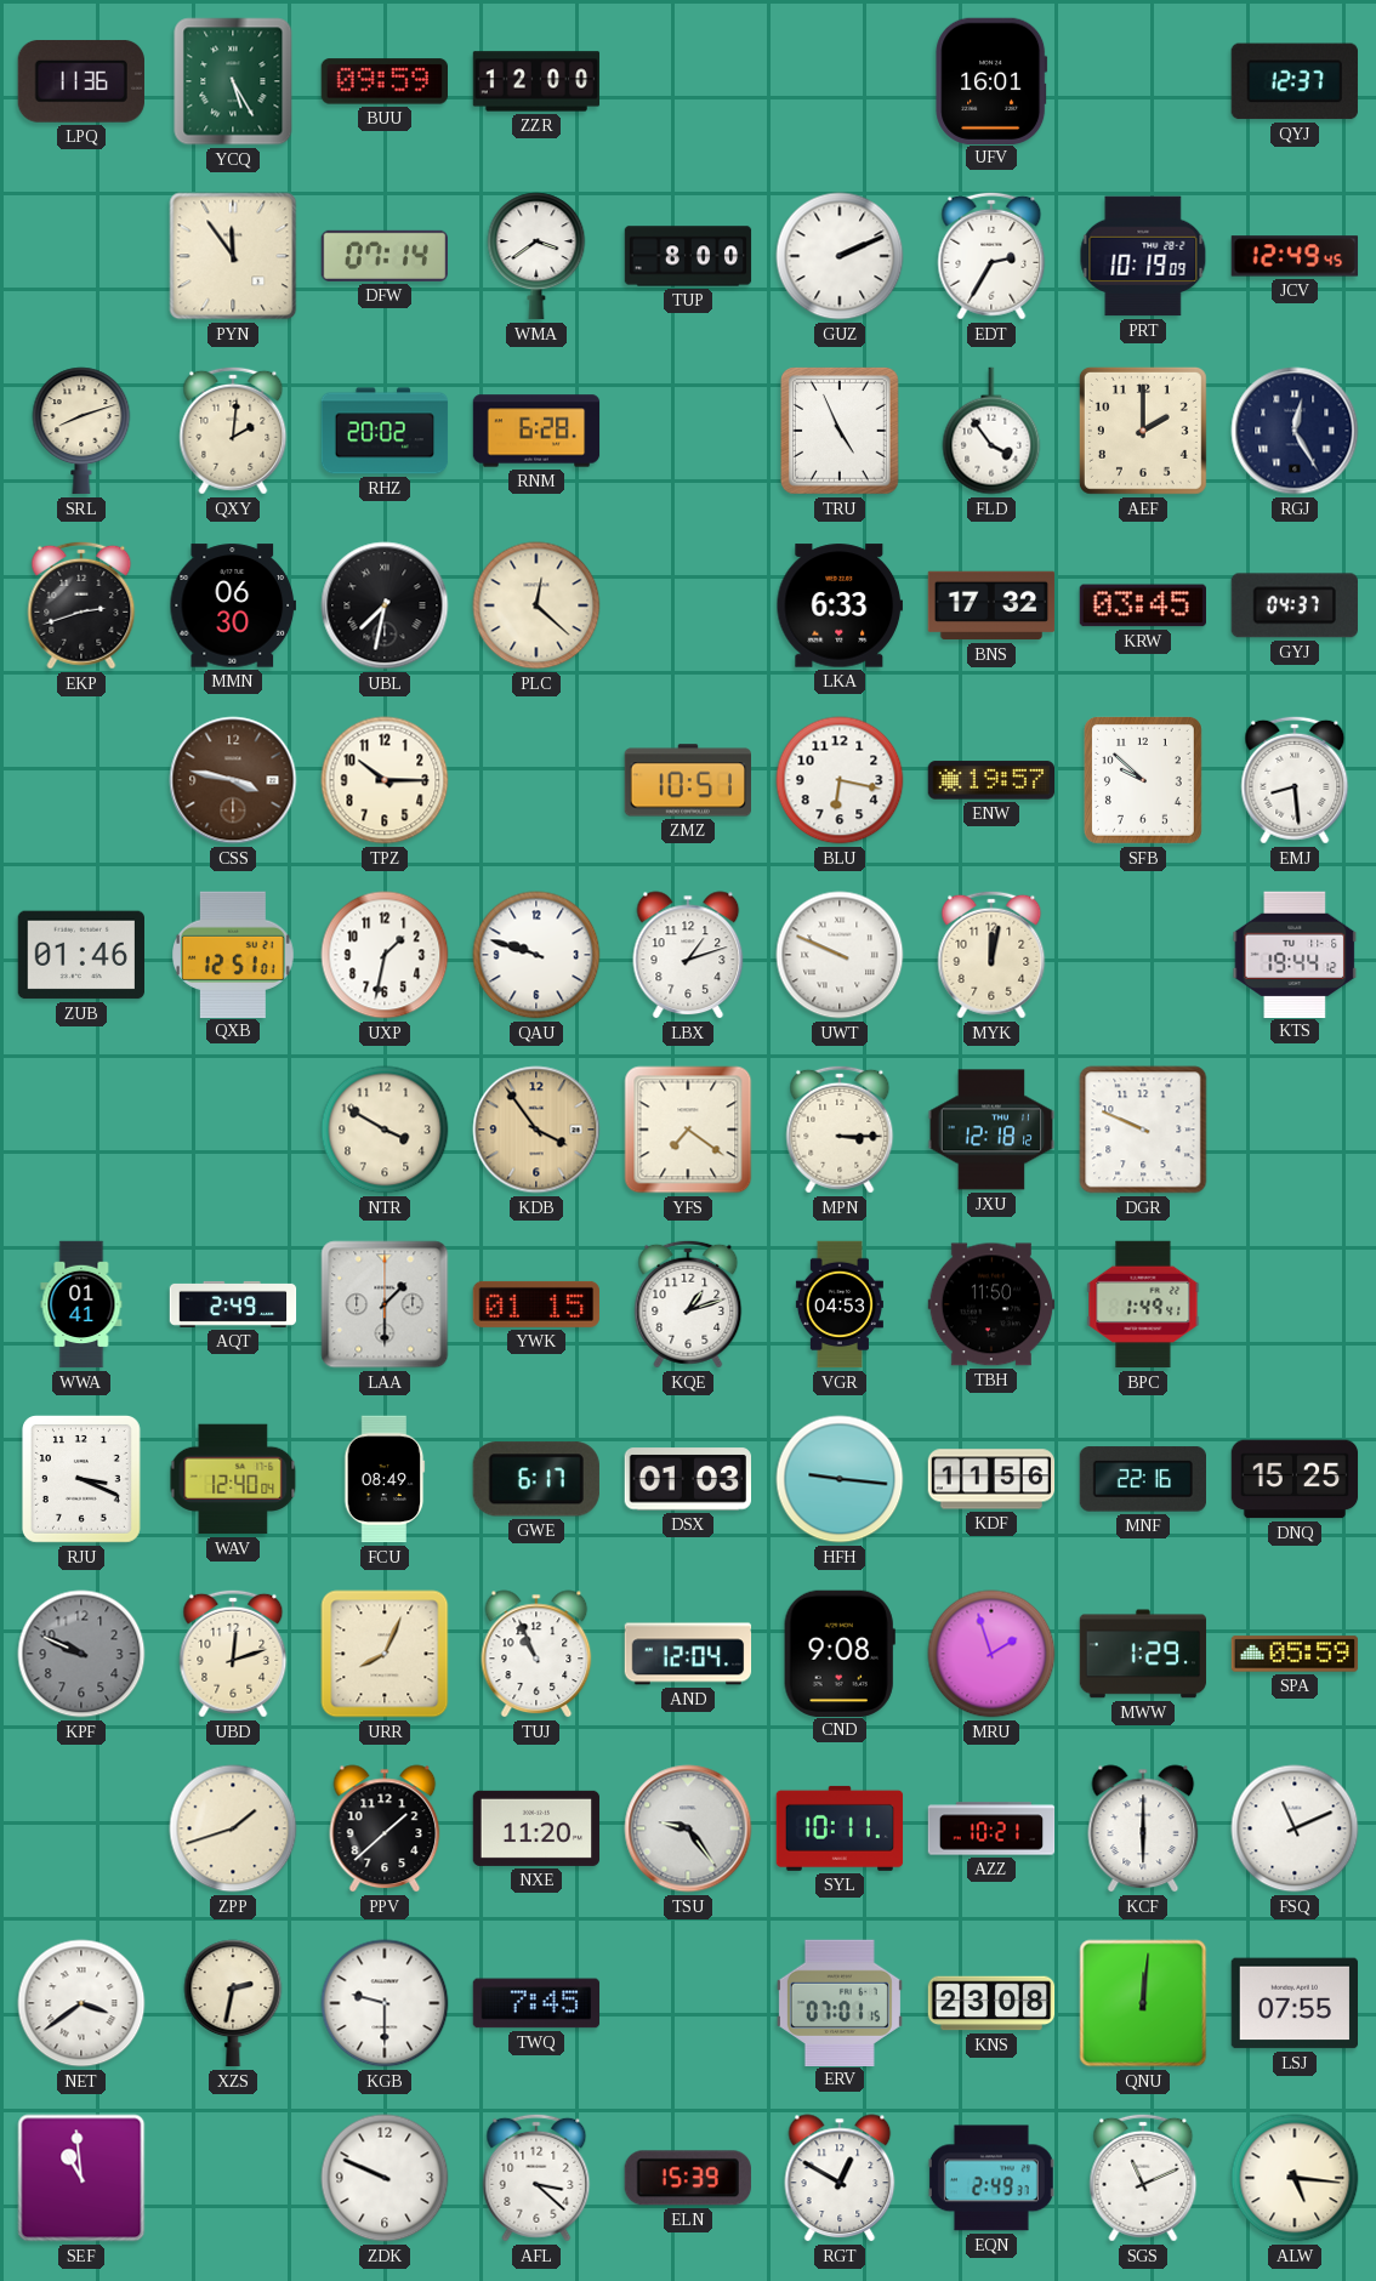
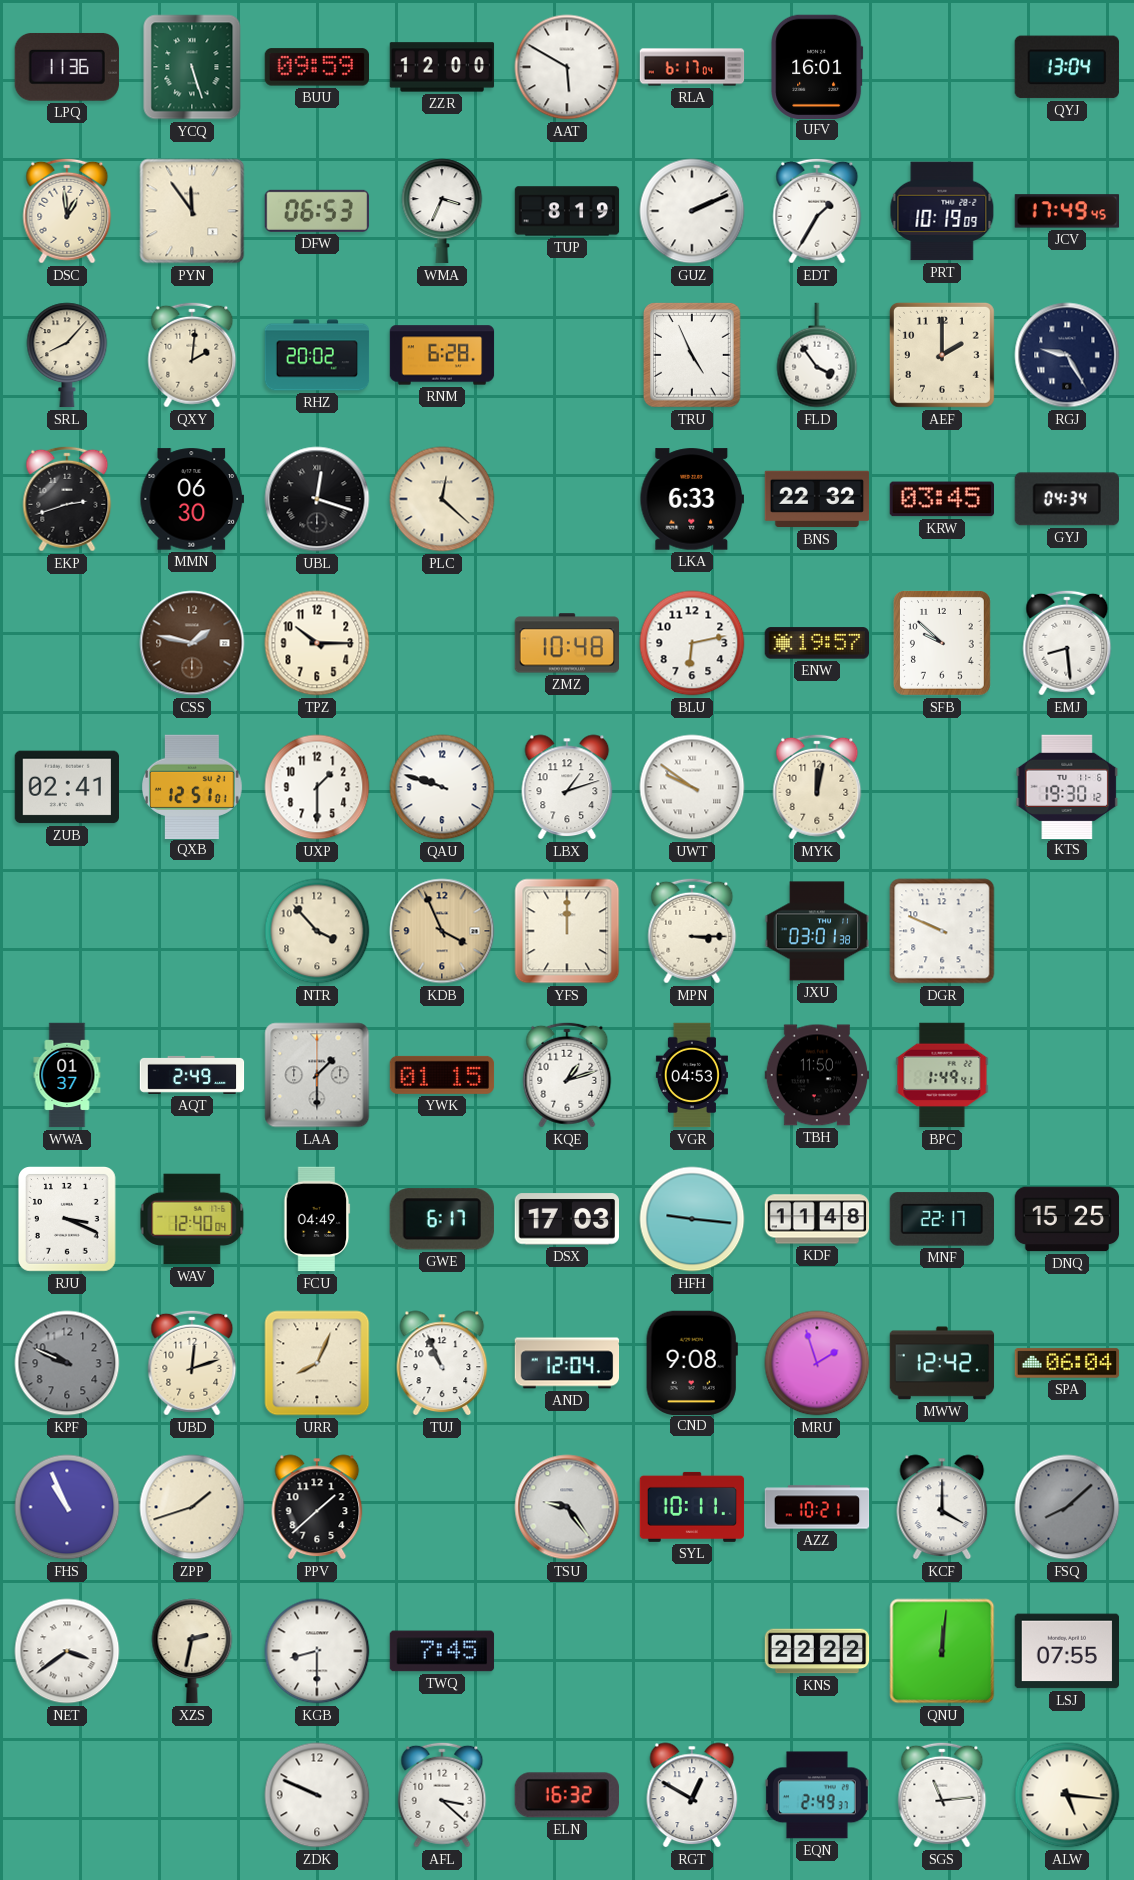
YCQ: 5:25 -> 5:27
AAT: none -> 5:50
RLA: none -> 6:17
QYJ: 12:37 -> 13:04
DSC: none -> 12:59
DFW: 07:14 -> 06:53
WMA: 3:39 -> 3:34
TUP: 8:00 -> 8:19
EDT: 2:35 -> 1:35
JCV: 12:49 -> 17:49
SRL: 8:12 -> 8:07
RGJ: 12:25 -> 9:25
UBL: 7:32 -> 12:18
BNS: 17:32 -> 22:32
GYJ: 04:37 -> 04:34
CSS: 3:47 -> 1:47
ZMZ: 10:51 -> 10:48
BLU: 6:17 -> 6:13
ZUB: 01:46 -> 02:41
UXP: 1:32 -> 1:30
UWT: 9:49 -> 9:51
KTS: 19:44 -> 19:30
NTR: 3:50 -> 3:53
KDB: 3:54 -> 3:56
YFS: 7:21 -> 12:00
JXU: 12:18 -> 03:01
WWA: 01:41 -> 01:37
FCU: 08:49 -> 04:49
DSX: 01:03 -> 17:03
KDF: 11:56 -> 11:48
MNF: 22:16 -> 22:17
MWW: 1:29 -> 12:42
SPA: 05:59 -> 06:04
FHS: none -> 10:56
NXE: 11:20 -> none
KCF: 6:00 -> 4:00
FSQ: 11:11 -> 8:08
FSQ dial: white -> grey
KGB: 9:30 -> 8:30
ERV: 07:01 -> none
KNS: 23:08 -> 22:22
SEF: 10:59 -> none
ELN: 15:39 -> 16:32
SGS: 11:11 -> 11:14
